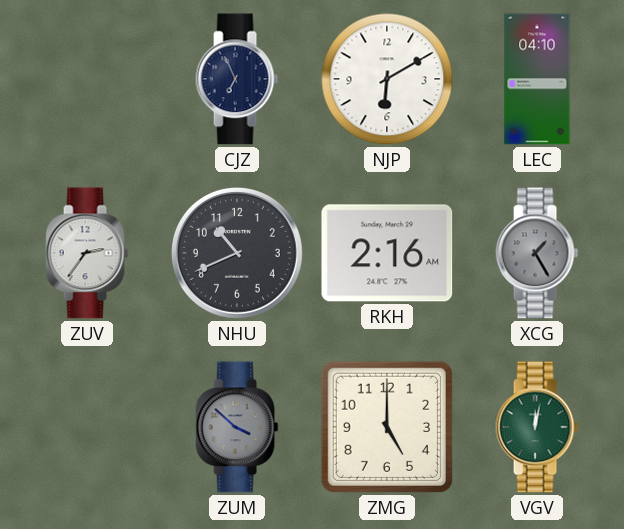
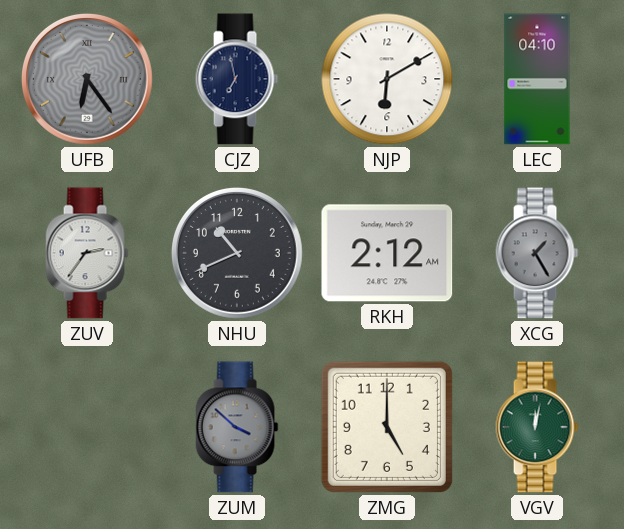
UFB: none -> 6:24
CJZ: 6:56 -> 6:58
RKH: 2:16 -> 2:12
